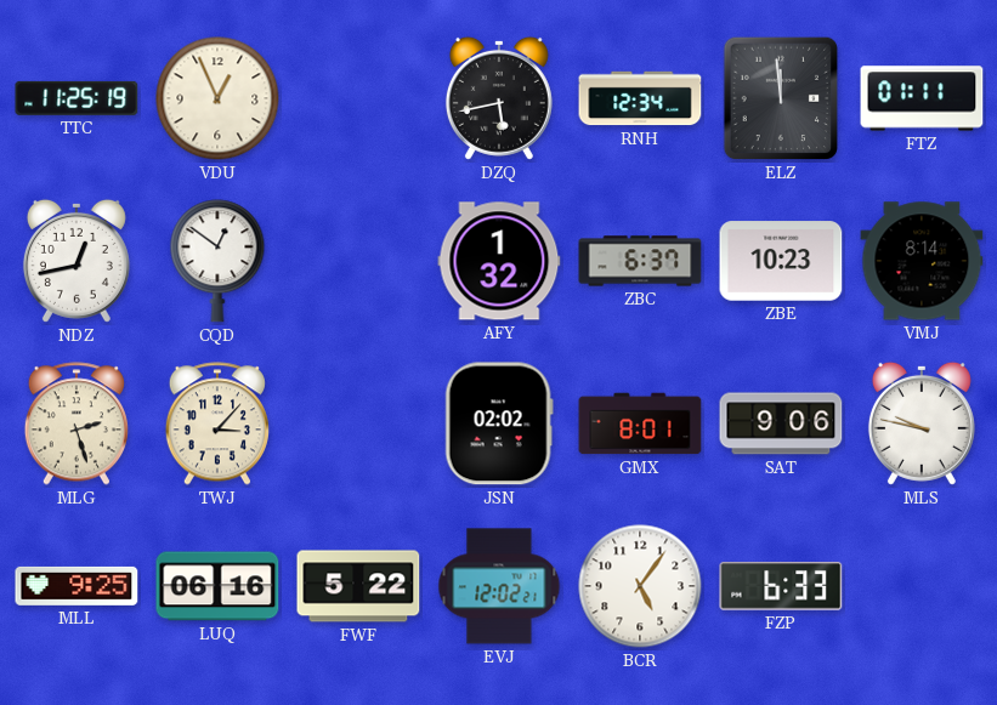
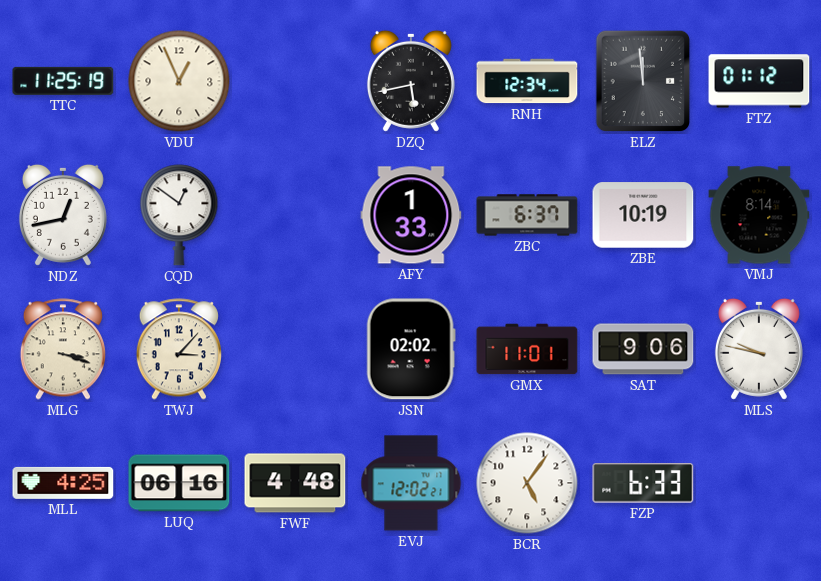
FTZ: 01:11 -> 01:12
AFY: 1:32 -> 1:33
ZBE: 10:23 -> 10:19
MLG: 2:27 -> 3:18
GMX: 8:01 -> 11:01
MLL: 9:25 -> 4:25
FWF: 5:22 -> 4:48
